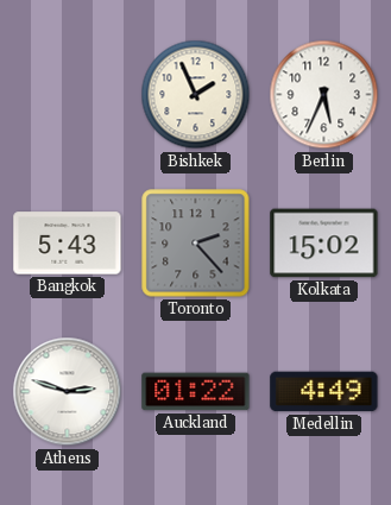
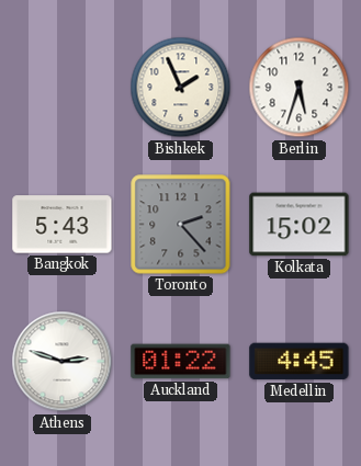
Berlin: 5:34 -> 5:33
Medellin: 4:49 -> 4:45
